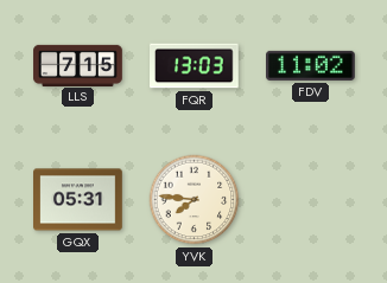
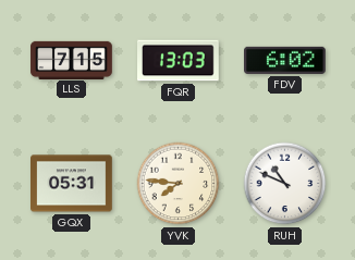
FDV: 11:02 -> 6:02
RUH: none -> 10:49
